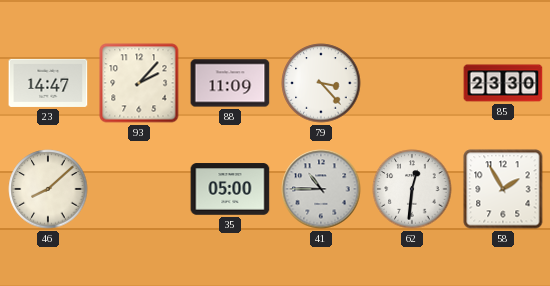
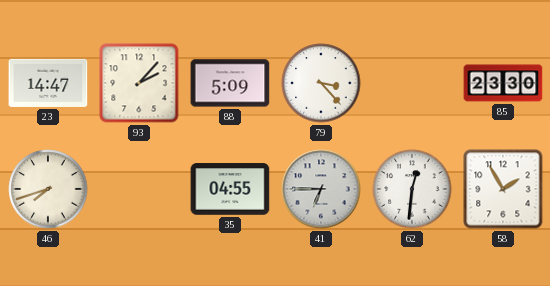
88: 11:09 -> 5:09
46: 8:08 -> 7:42
35: 05:00 -> 04:55
41: 10:45 -> 6:45
